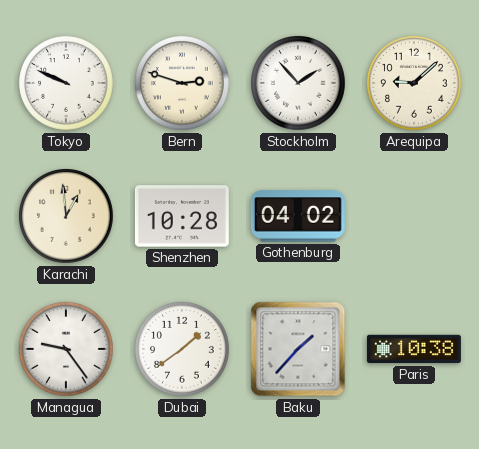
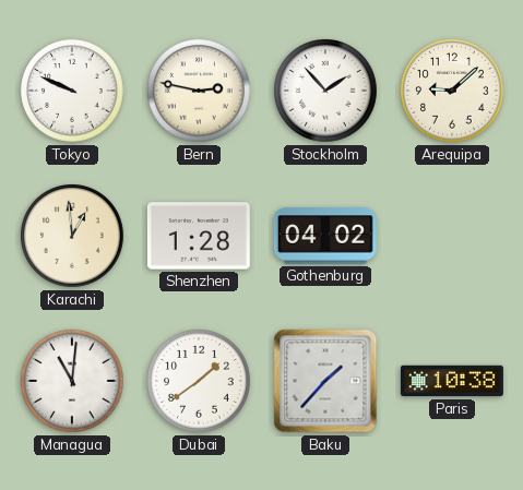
Bern: 2:48 -> 2:47
Shenzhen: 10:28 -> 1:28
Managua: 9:24 -> 11:01
